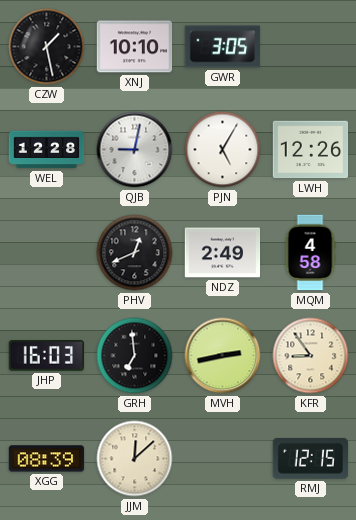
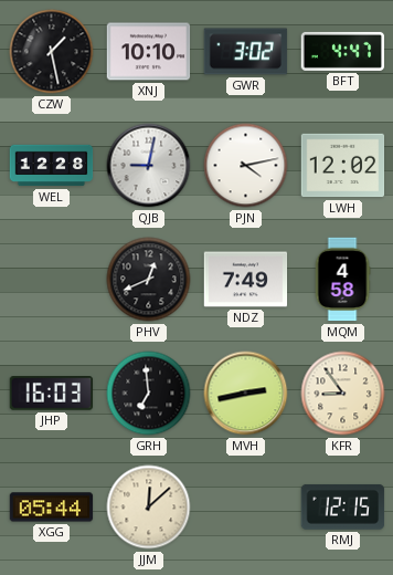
GWR: 3:05 -> 3:02
BFT: none -> 4:47
PJN: 5:05 -> 4:13
LWH: 12:26 -> 12:02
NDZ: 2:49 -> 7:49
XGG: 08:39 -> 05:44
